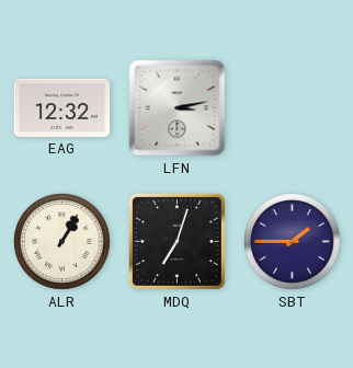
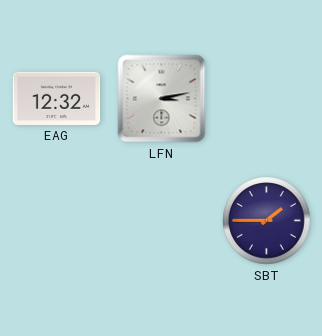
ALR: 1:05 -> none
MDQ: 7:03 -> none
